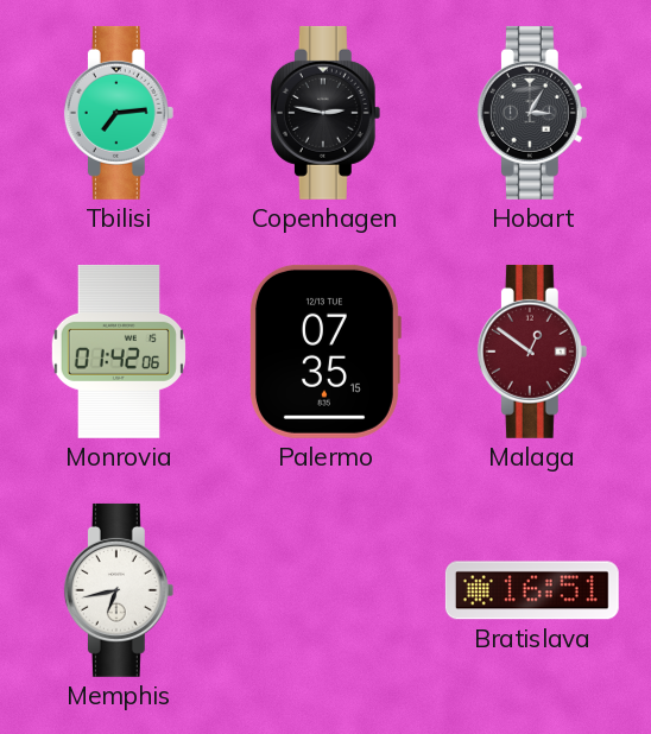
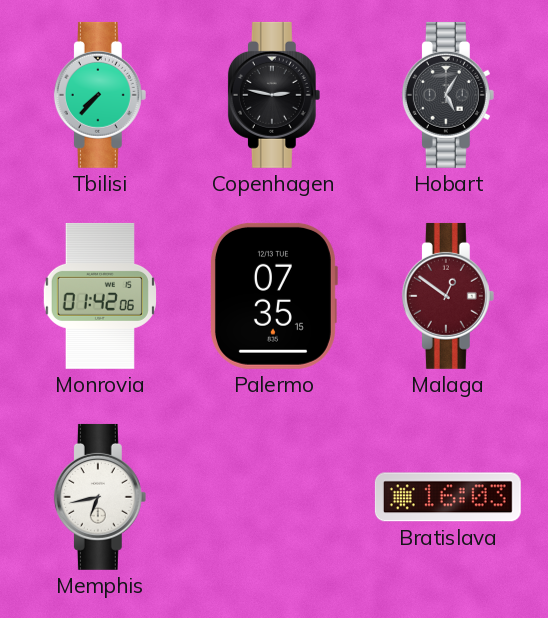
Tbilisi: 7:14 -> 7:37
Hobart: 3:05 -> 5:05
Bratislava: 16:51 -> 16:03
